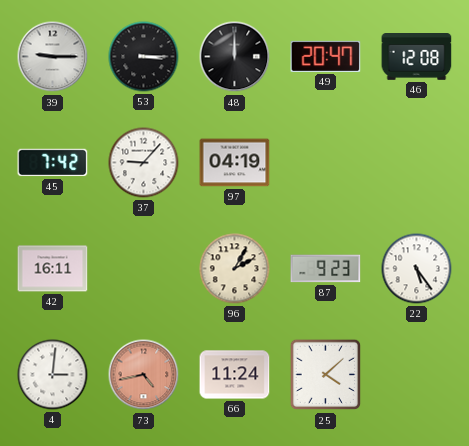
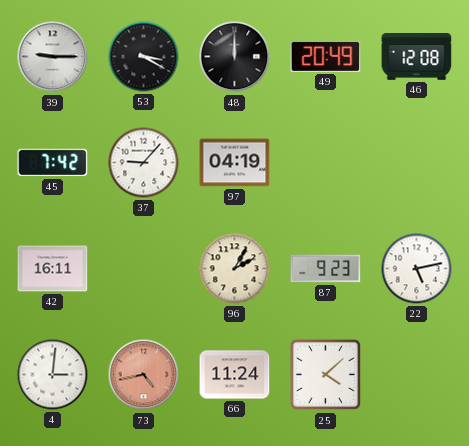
53: 3:15 -> 3:20
49: 20:47 -> 20:49
22: 5:24 -> 5:13
